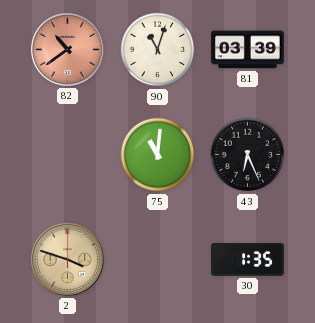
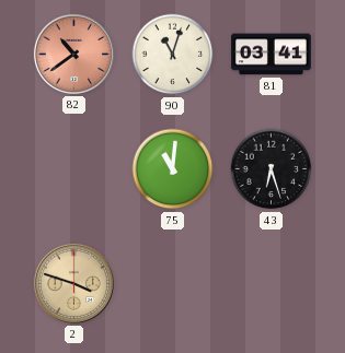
81: 03:39 -> 03:41
43: 6:26 -> 6:27
30: 1:35 -> none
